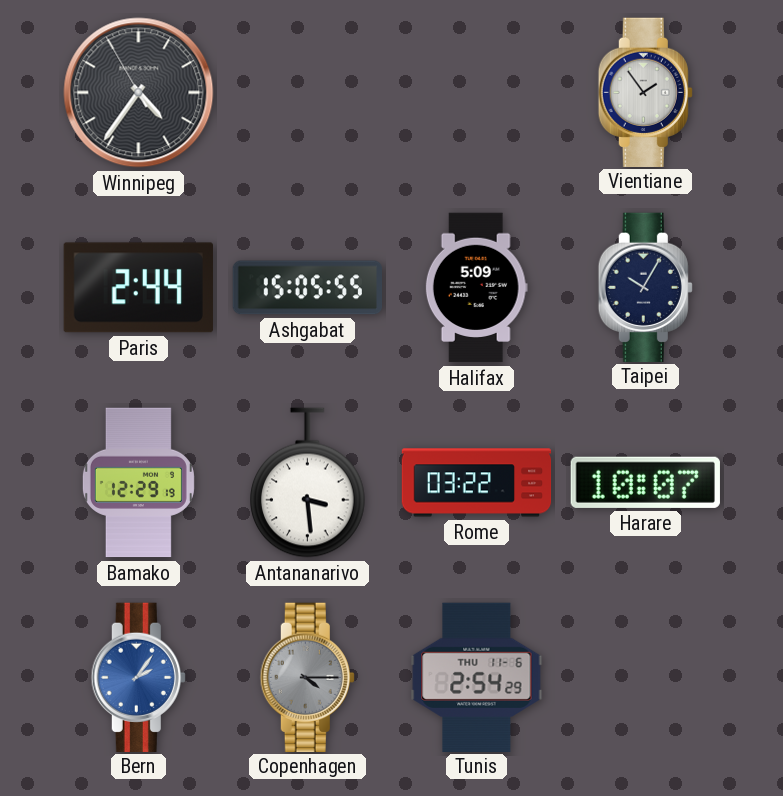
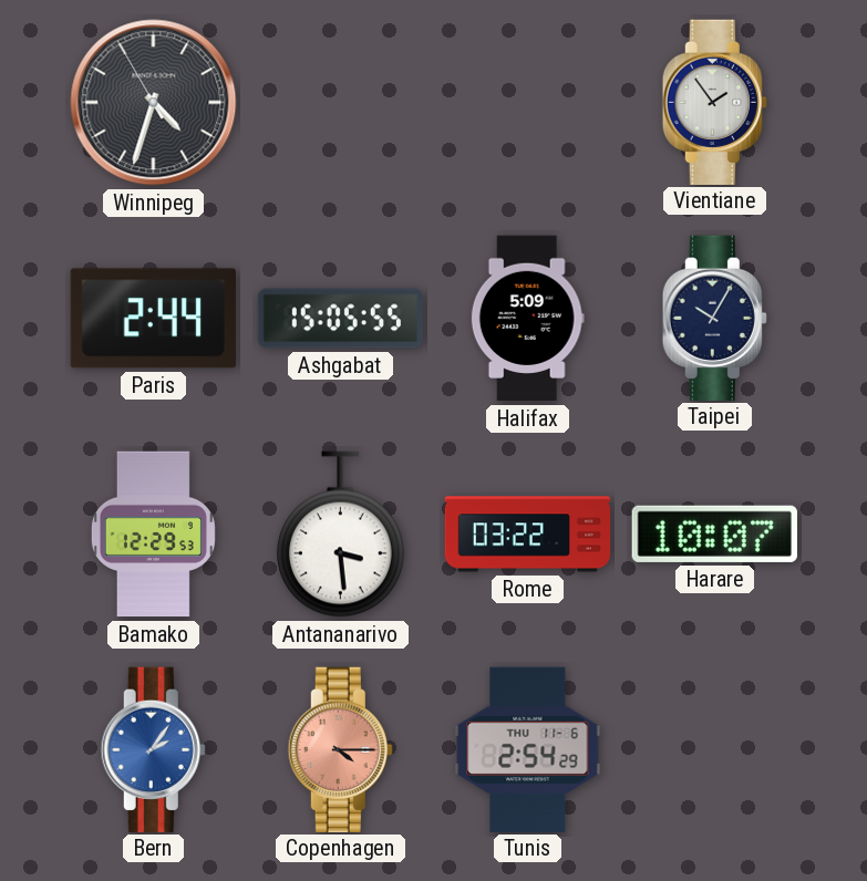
Winnipeg: 4:35 -> 4:32
Bamako: 12:29:19 -> 12:29:53
Copenhagen dial: grey -> salmon
